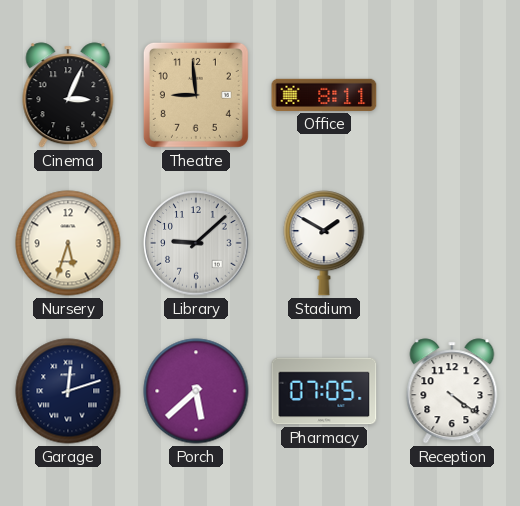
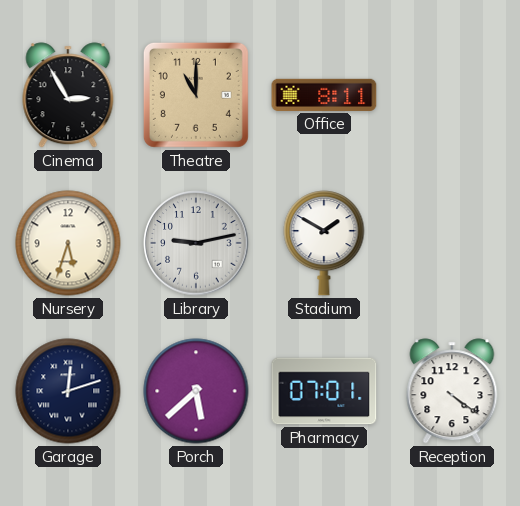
Cinema: 3:04 -> 2:55
Theatre: 8:59 -> 11:00
Library: 9:08 -> 9:13
Pharmacy: 07:05 -> 07:01
